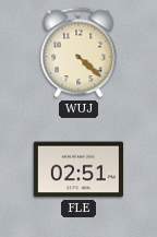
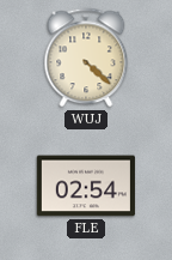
FLE: 02:51 -> 02:54
